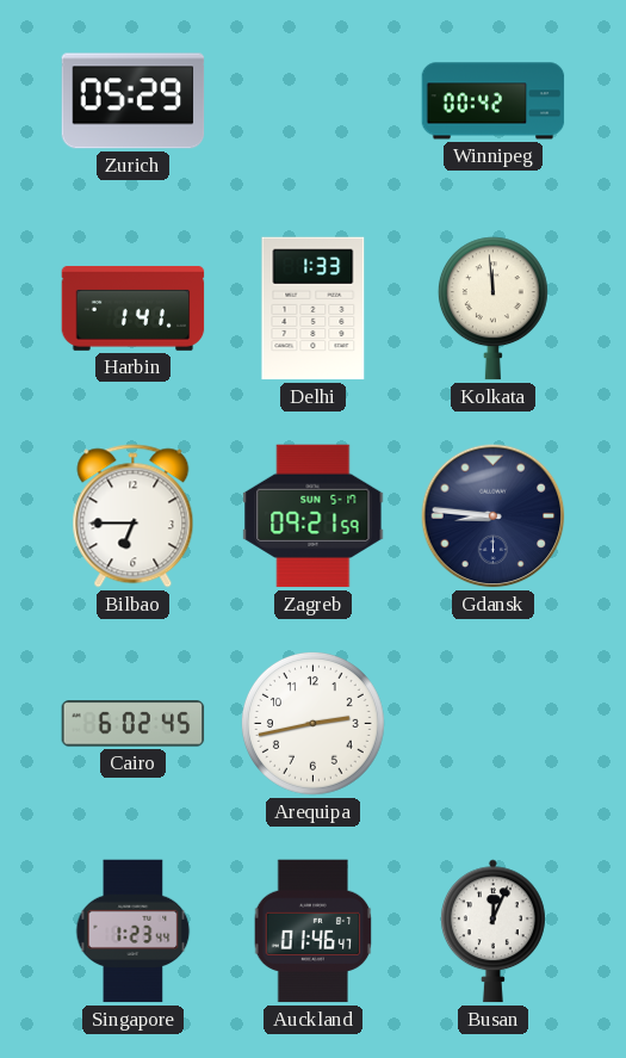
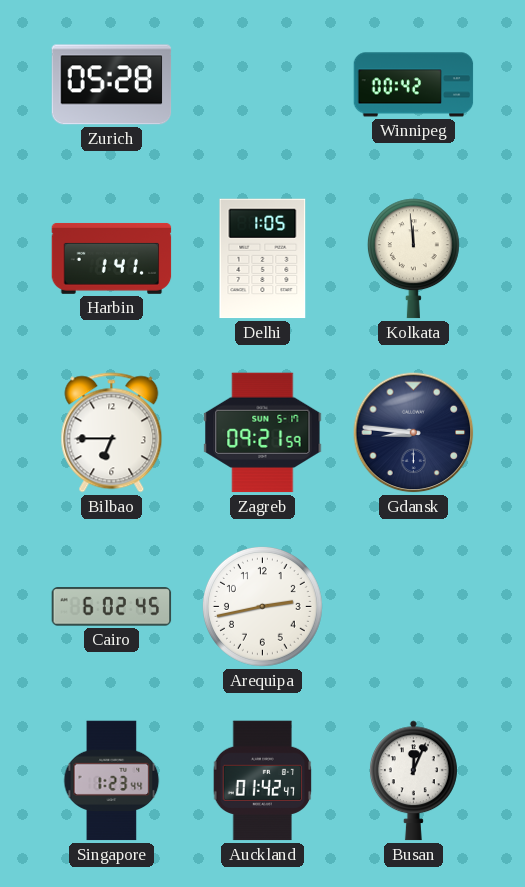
Zurich: 05:29 -> 05:28
Delhi: 1:33 -> 1:05
Auckland: 01:46 -> 01:42
